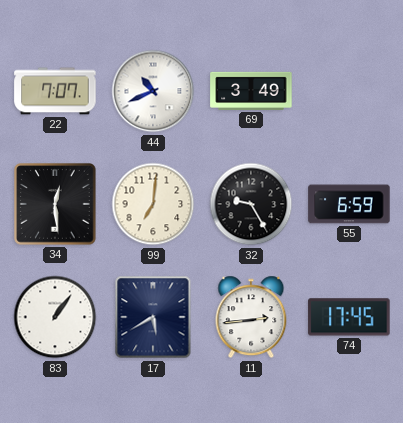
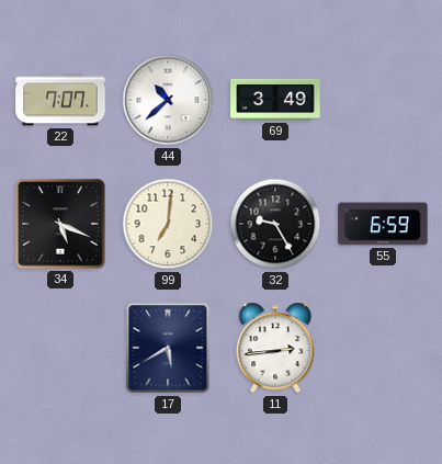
44: 10:41 -> 10:38
34: 12:29 -> 5:19
83: 1:06 -> none
74: 17:45 -> none
